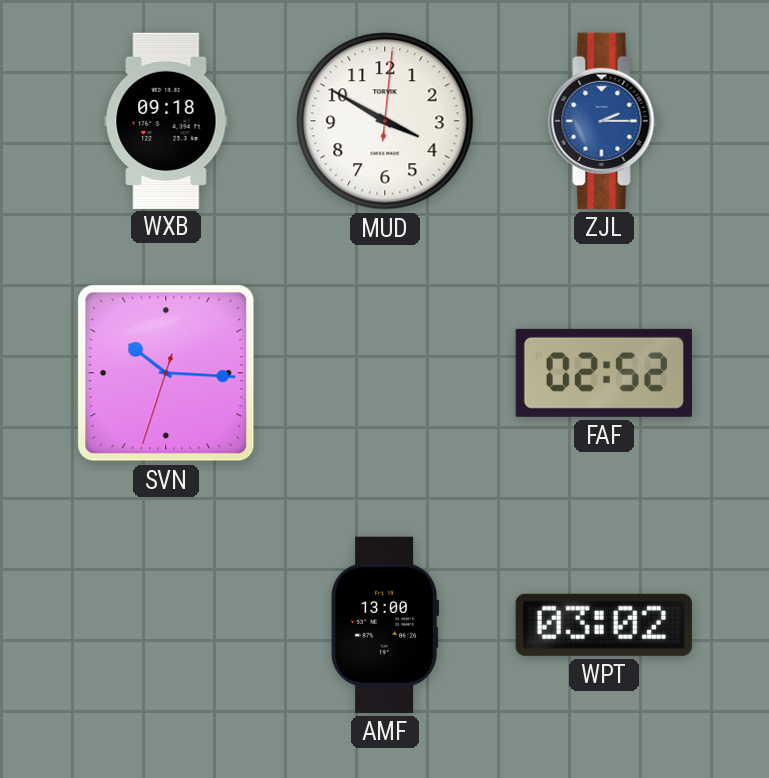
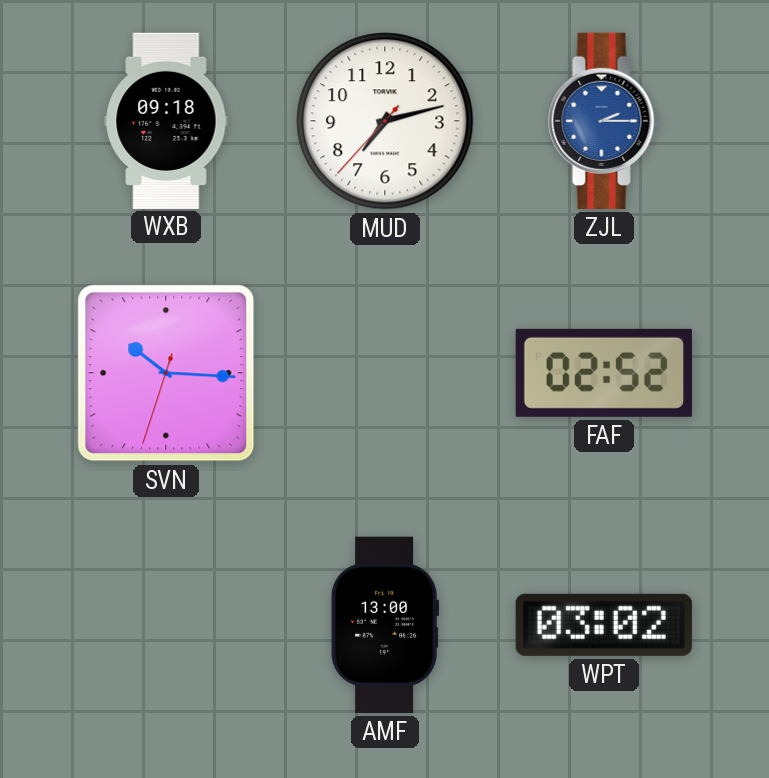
MUD: 3:50 -> 7:12
